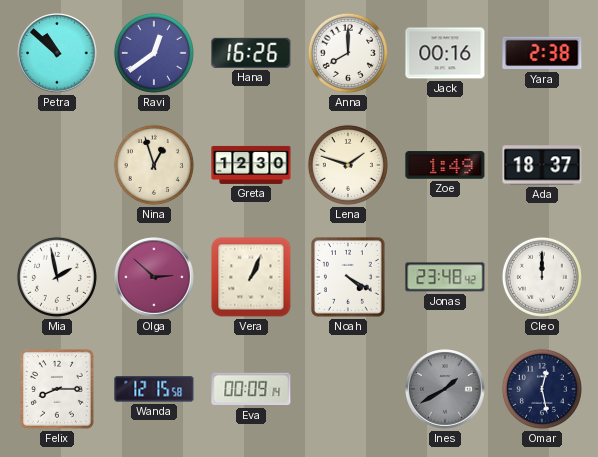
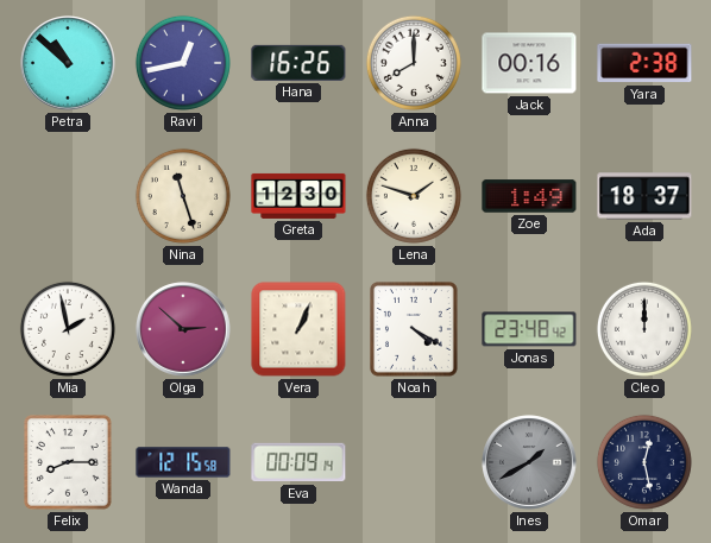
Ravi: 12:39 -> 12:43
Nina: 12:57 -> 11:27
